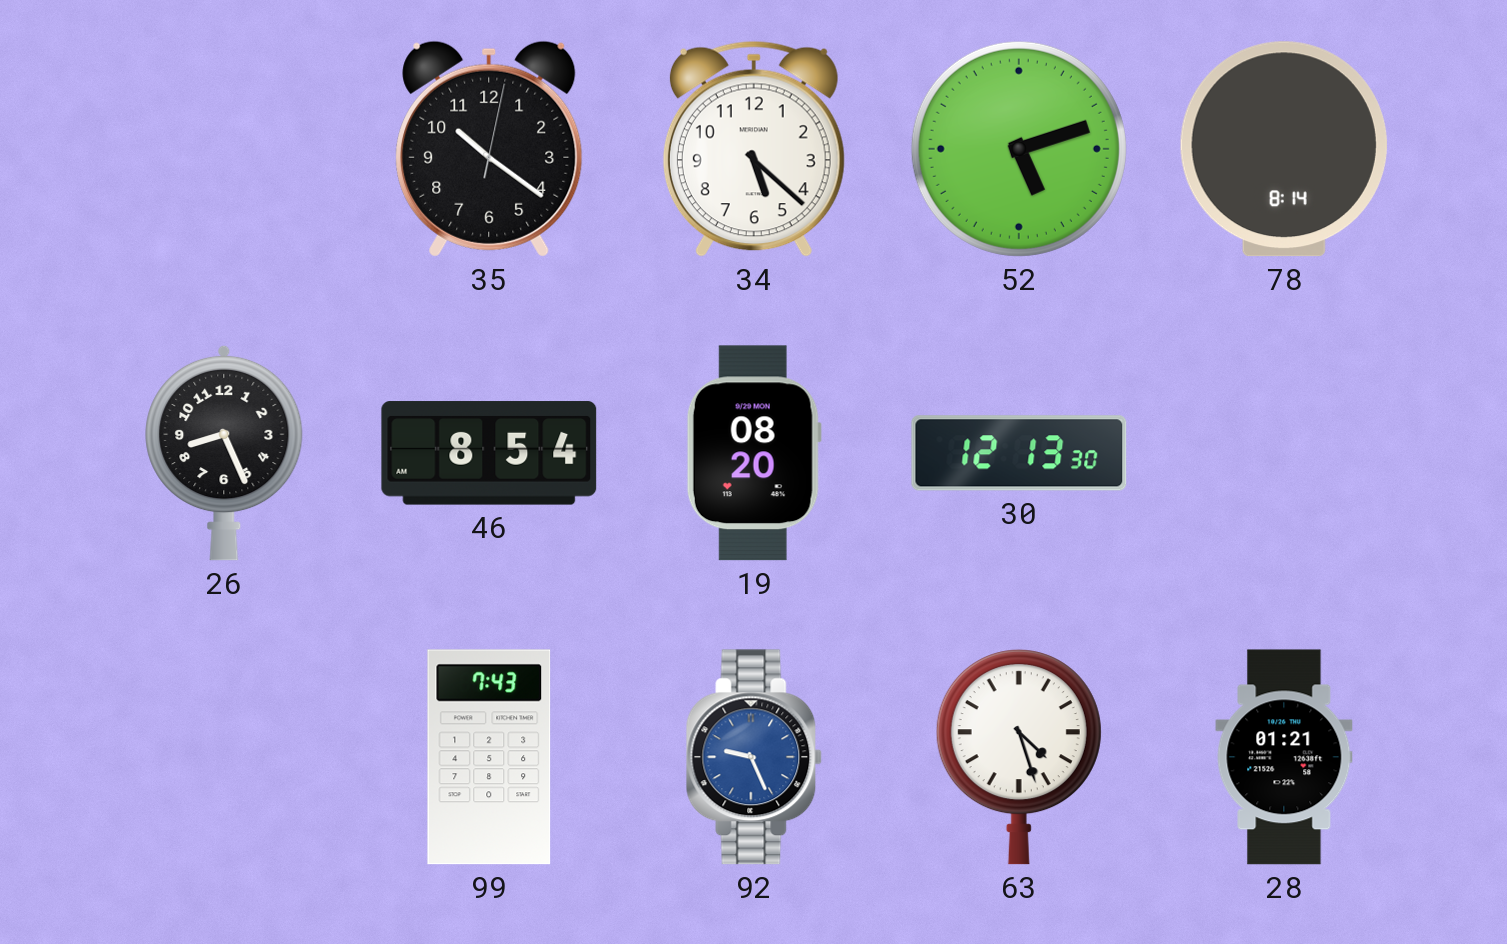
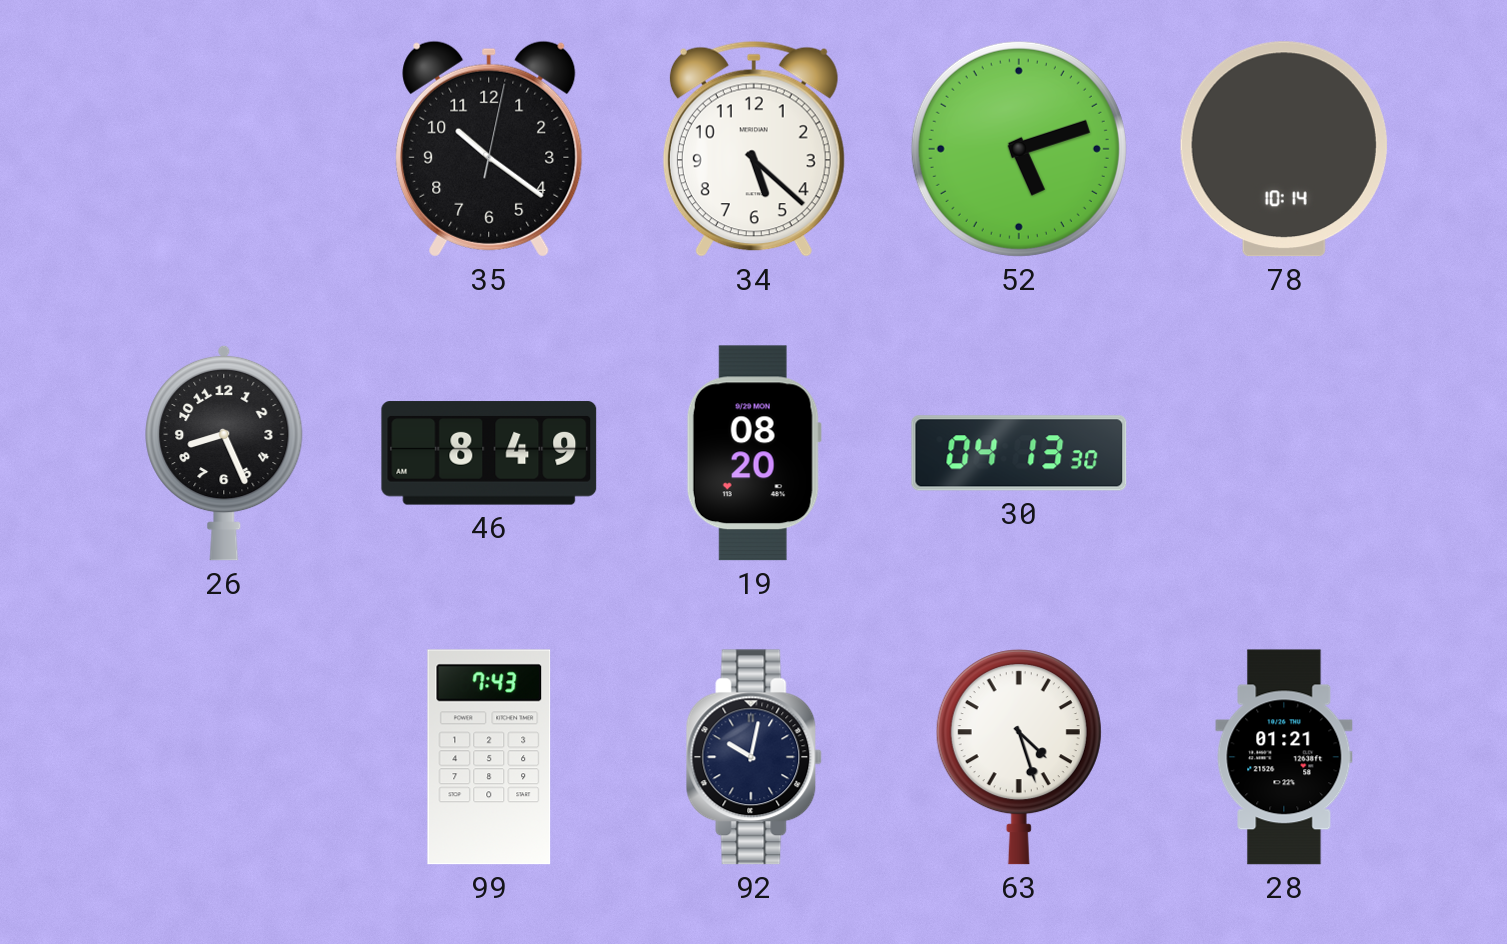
78: 8:14 -> 10:14
46: 8:54 -> 8:49
30: 12:13 -> 04:13
92: 9:26 -> 10:02
92 dial: blue -> navy
